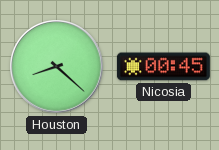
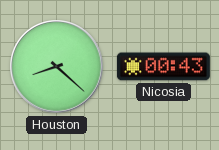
Nicosia: 00:45 -> 00:43
